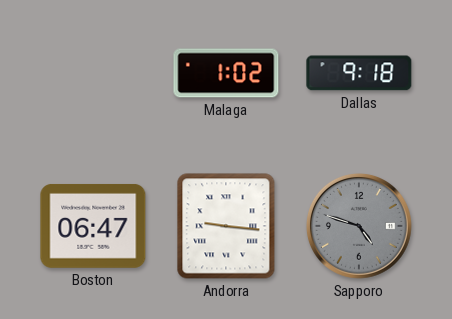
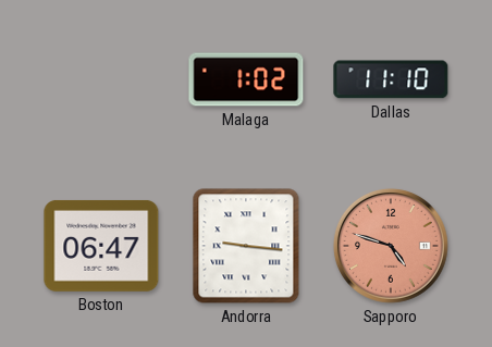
Dallas: 9:18 -> 11:10
Sapporo dial: grey -> salmon
